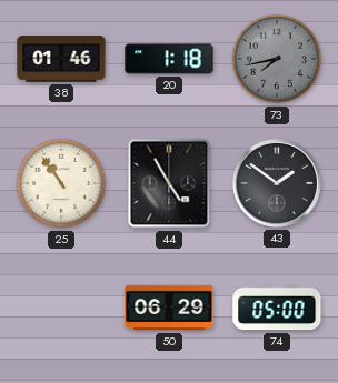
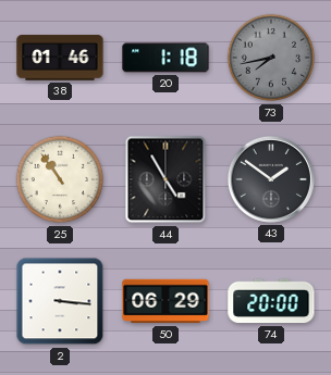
2: none -> 3:16
74: 05:00 -> 20:00
